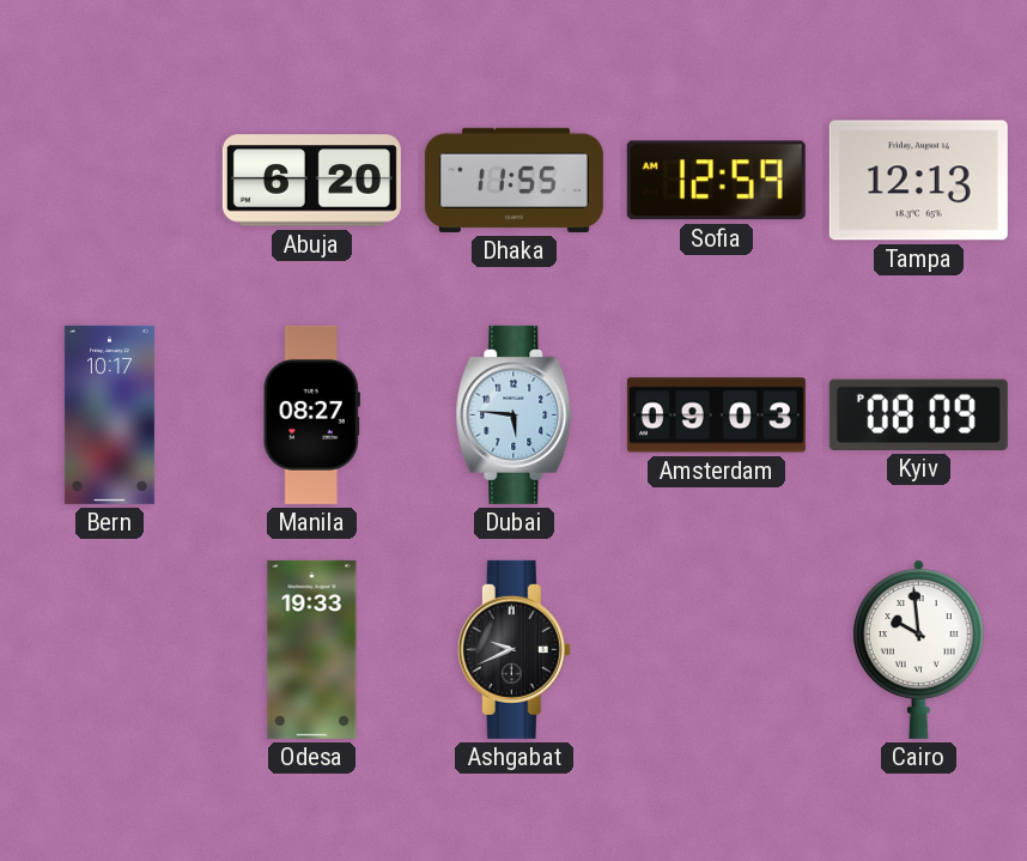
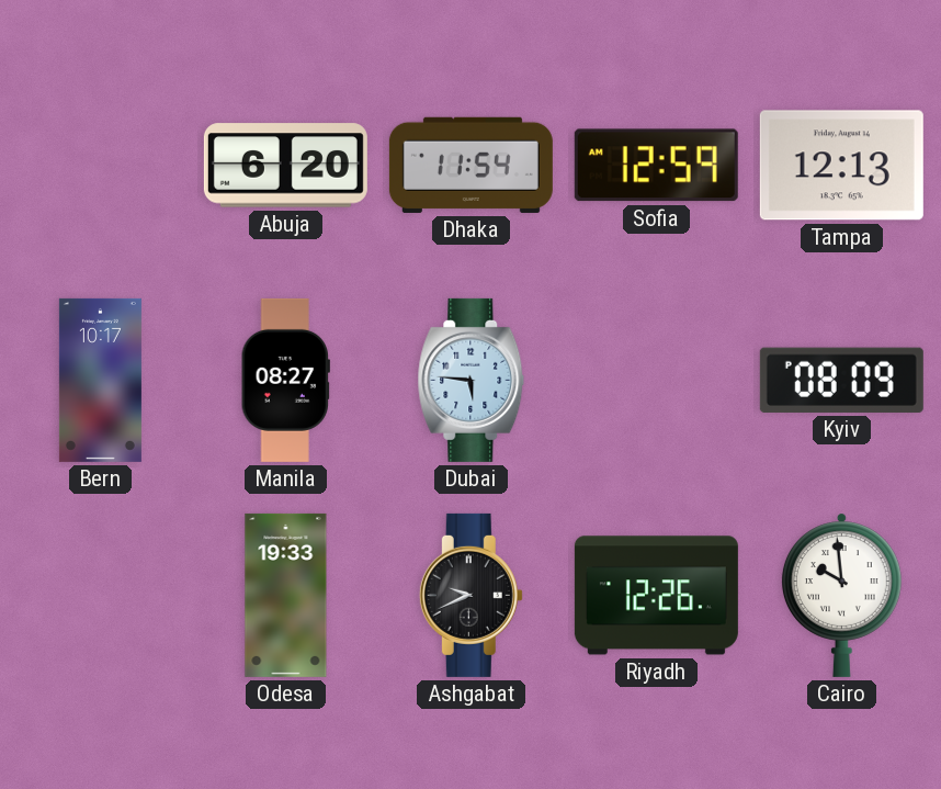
Dhaka: 11:55 -> 11:54
Amsterdam: 09:03 -> none
Riyadh: none -> 12:26
